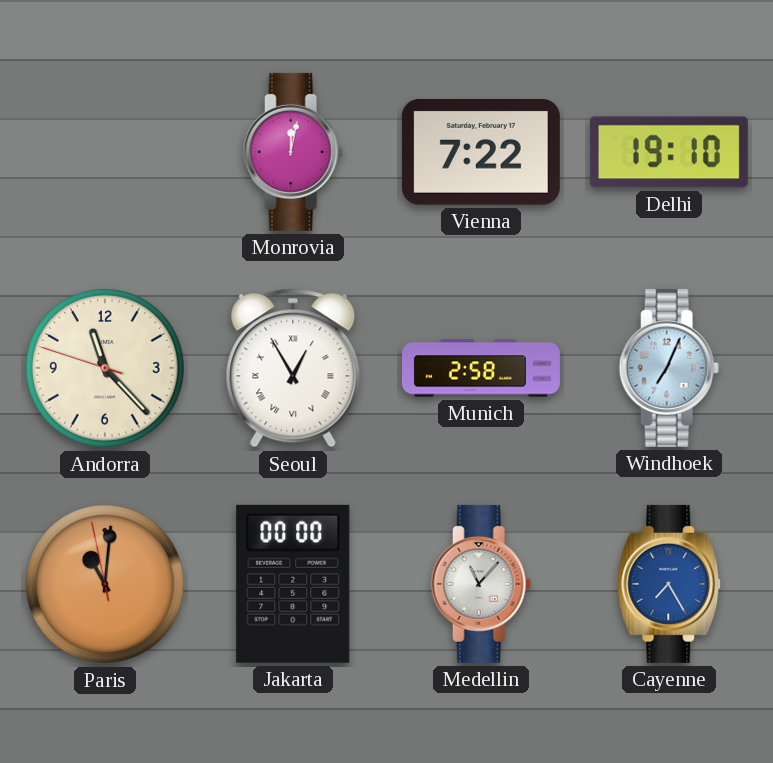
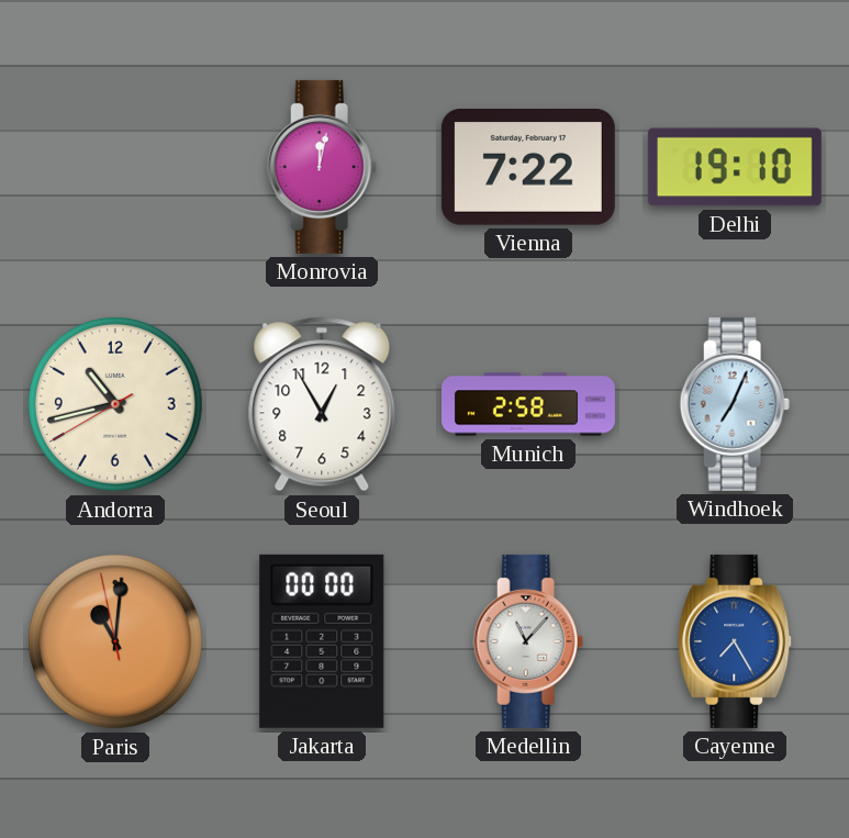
Andorra: 11:22 -> 10:42
Seoul numerals: Roman -> Arabic
